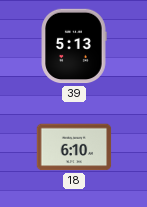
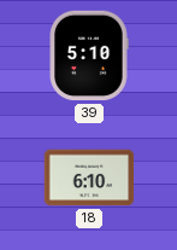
39: 5:13 -> 5:10
